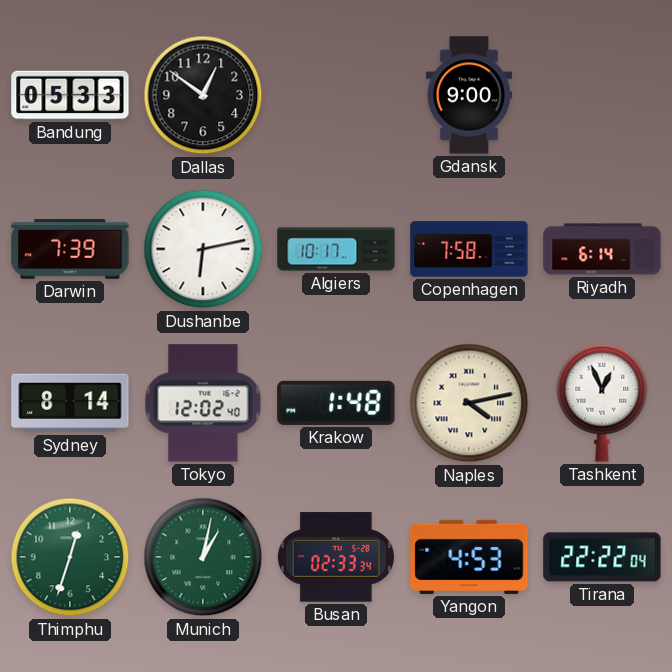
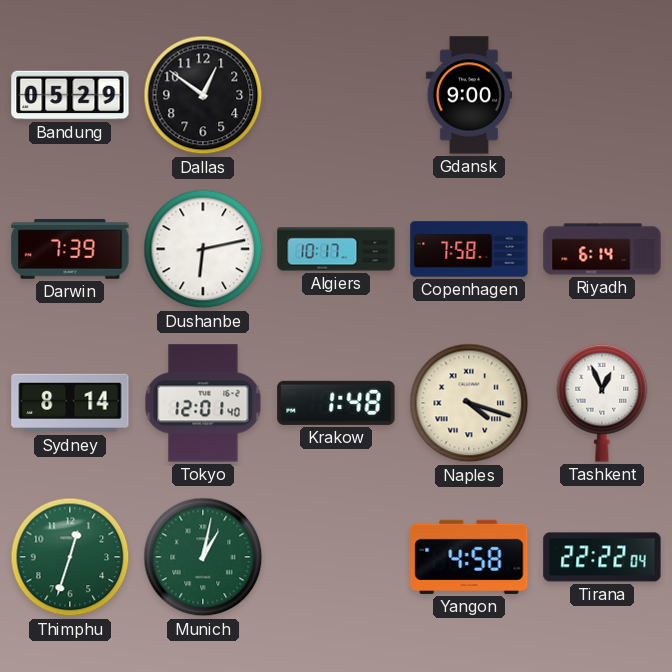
Bandung: 05:33 -> 05:29
Tokyo: 12:02 -> 12:01
Naples: 4:13 -> 4:18
Busan: 02:33 -> none
Yangon: 4:53 -> 4:58
